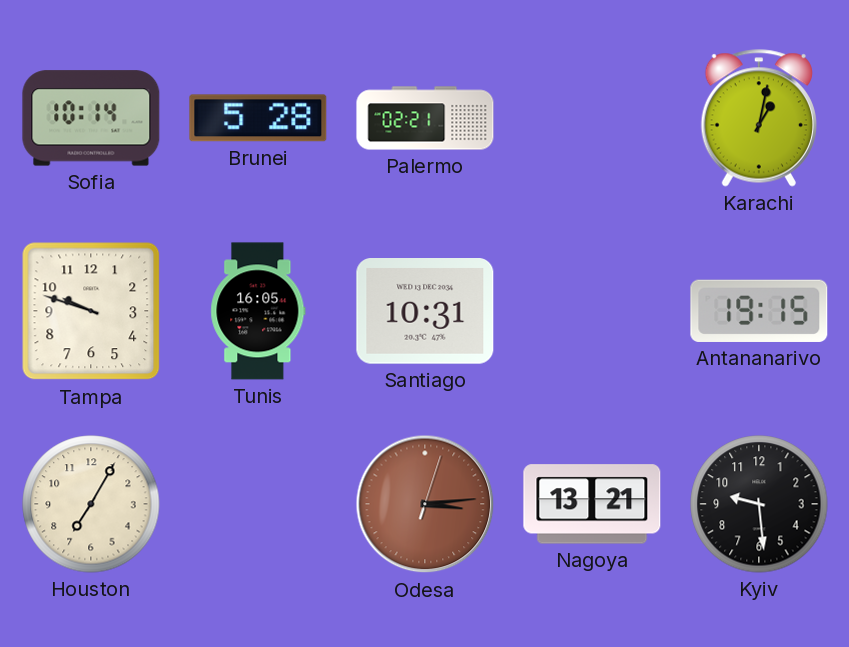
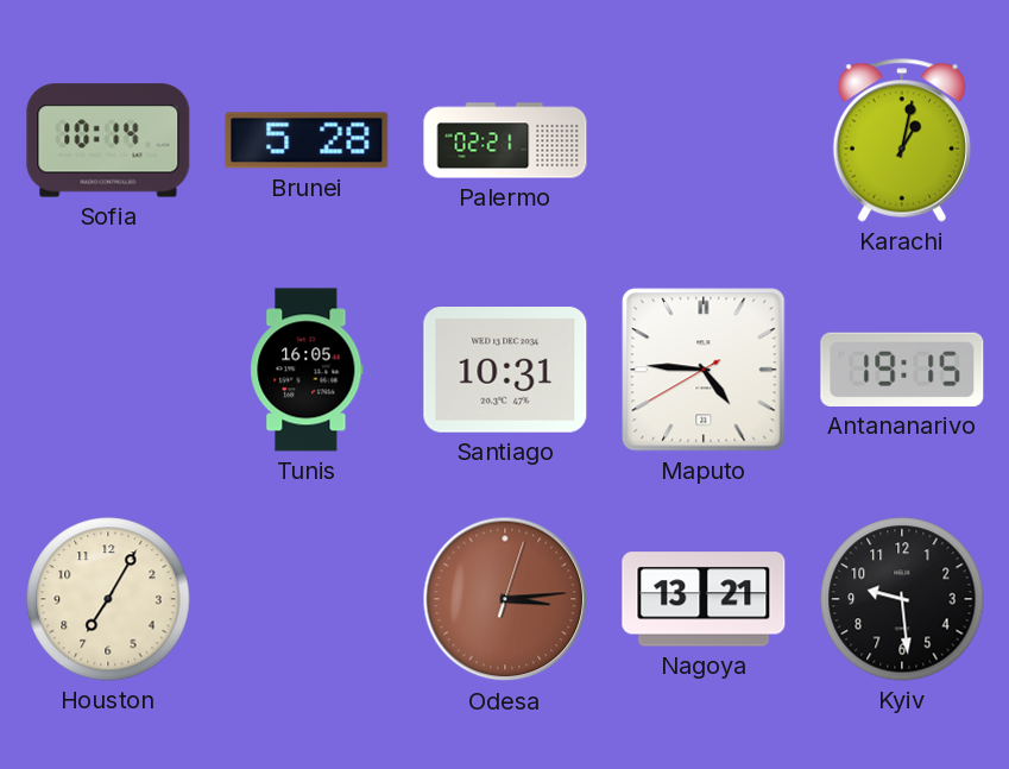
Tampa: 9:48 -> none
Maputo: none -> 4:45
